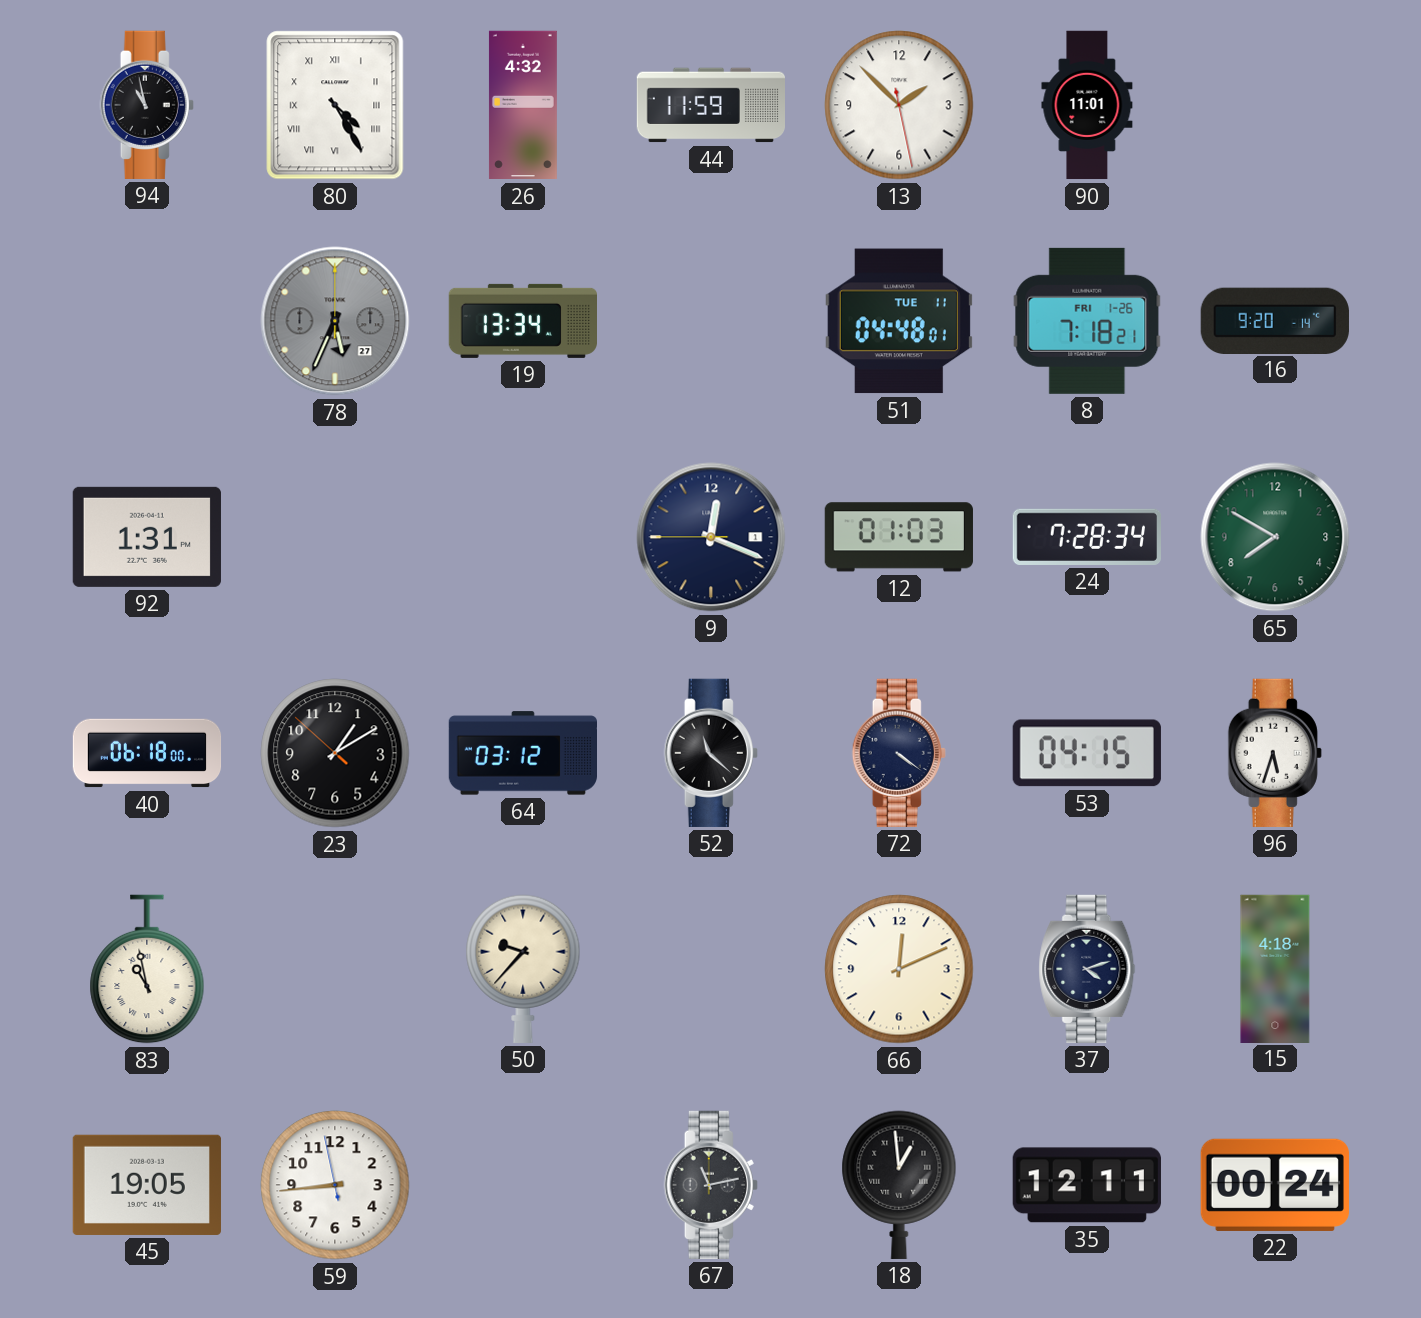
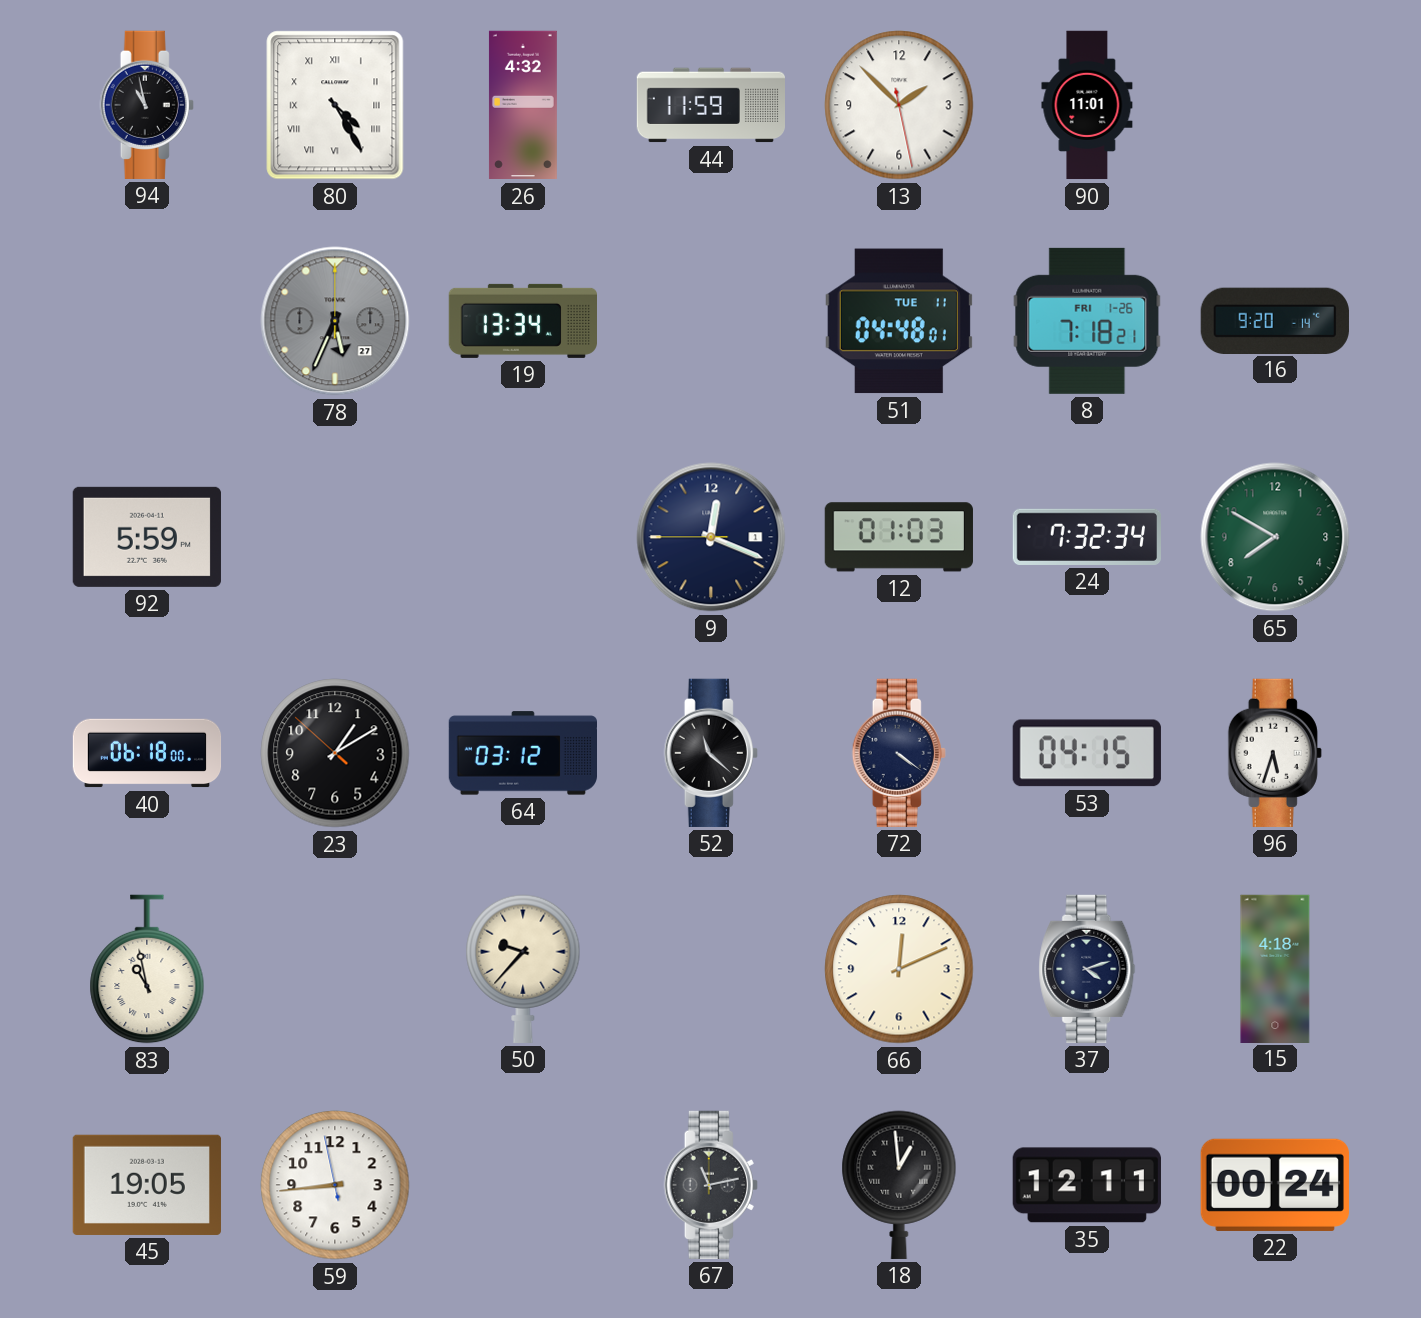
92: 1:31 -> 5:59
24: 7:28 -> 7:32
